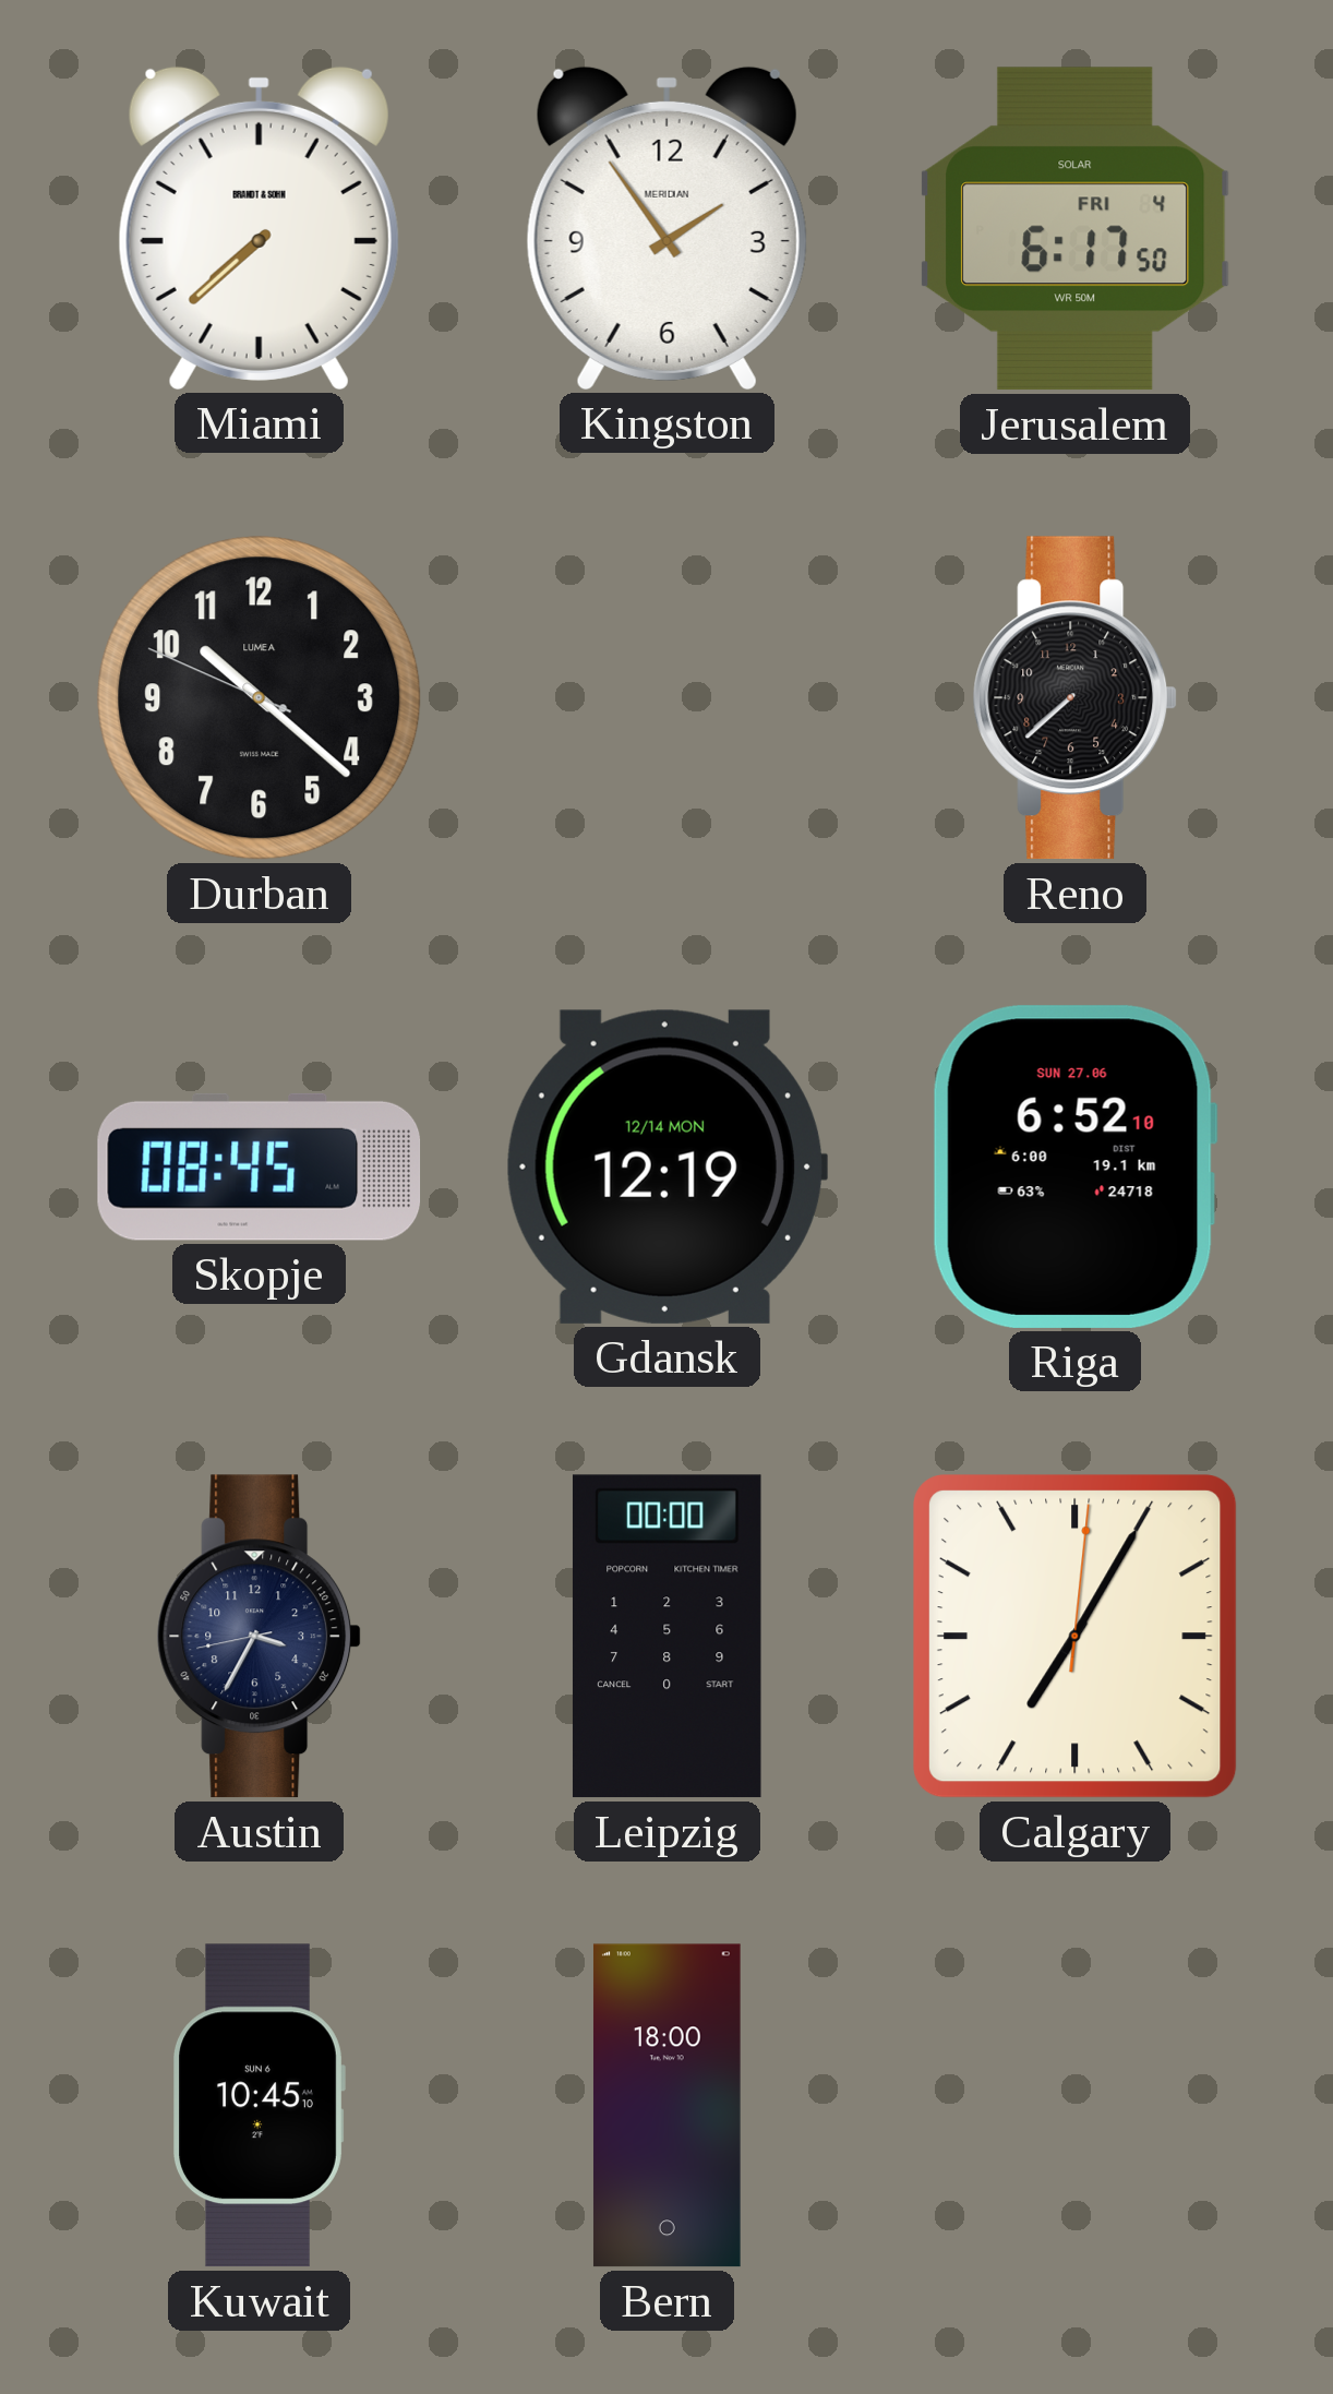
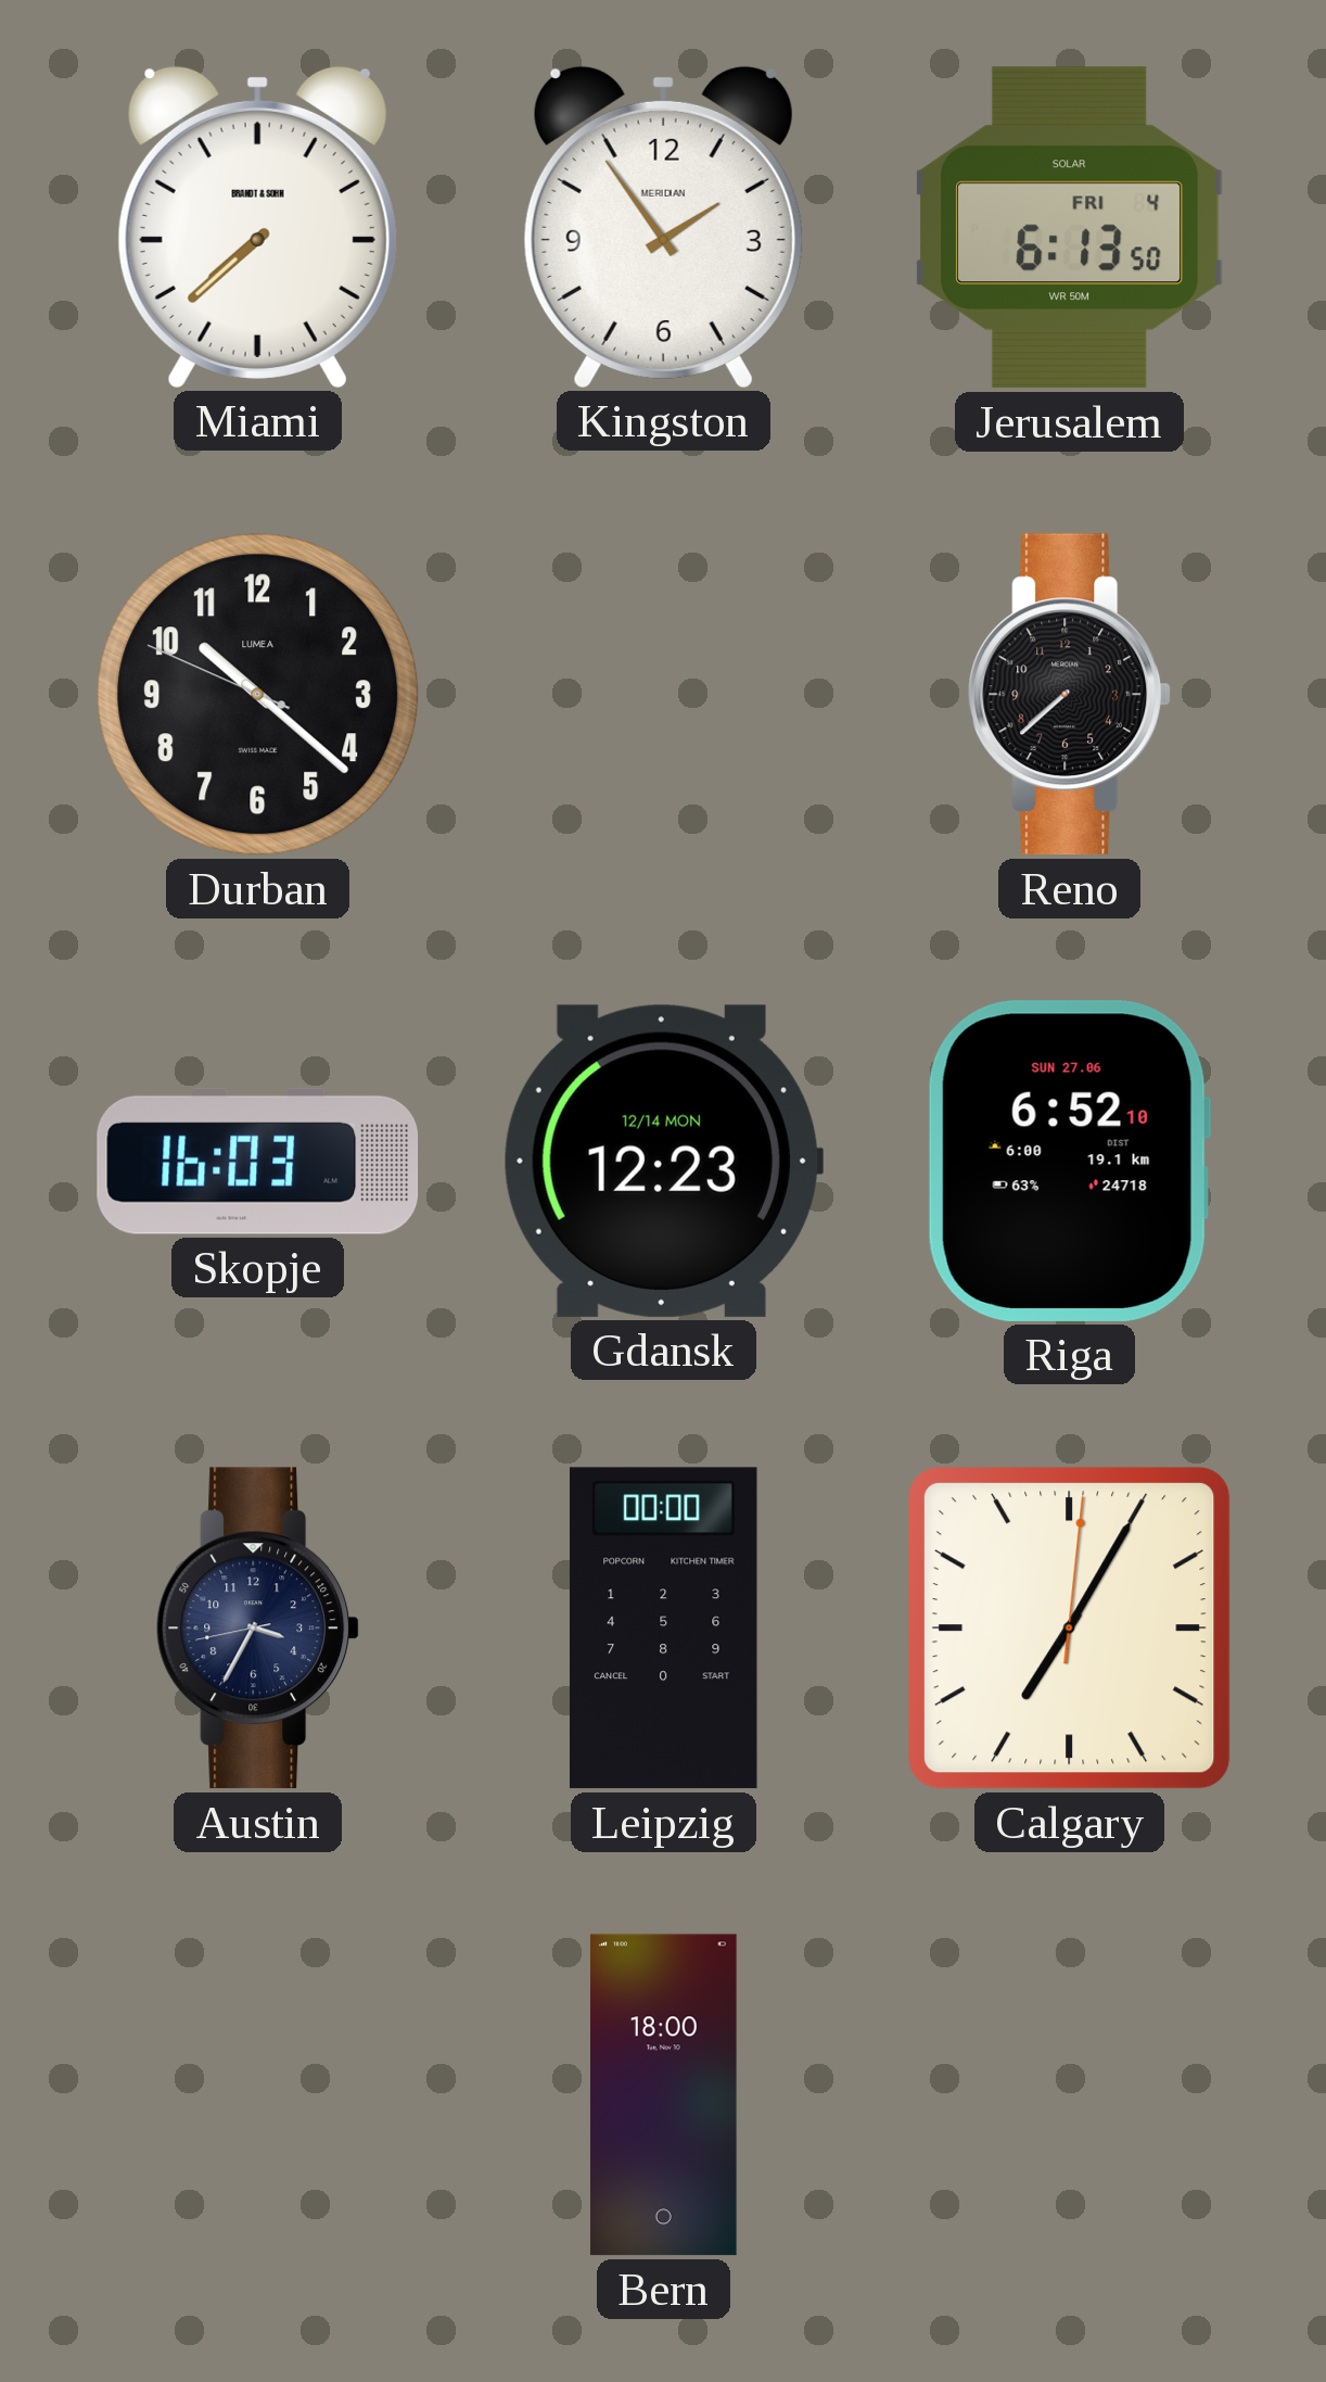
Jerusalem: 6:17 -> 6:13
Skopje: 08:45 -> 16:03
Gdansk: 12:19 -> 12:23
Kuwait: 10:45 -> none
